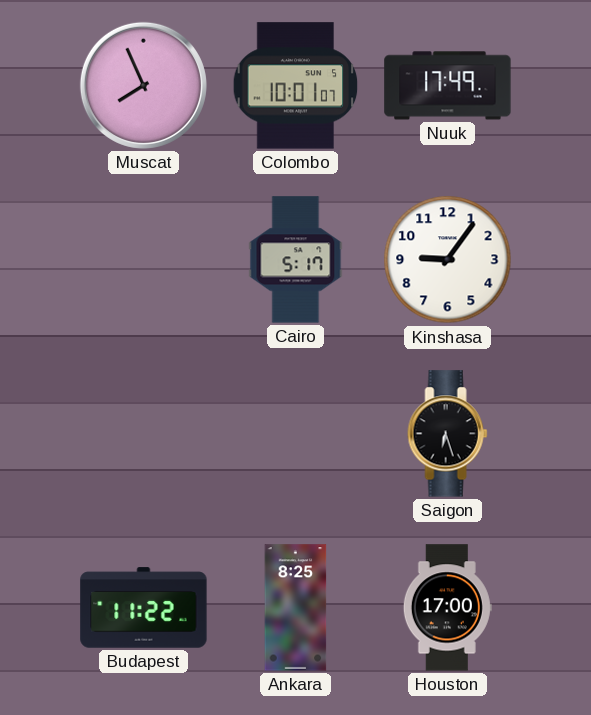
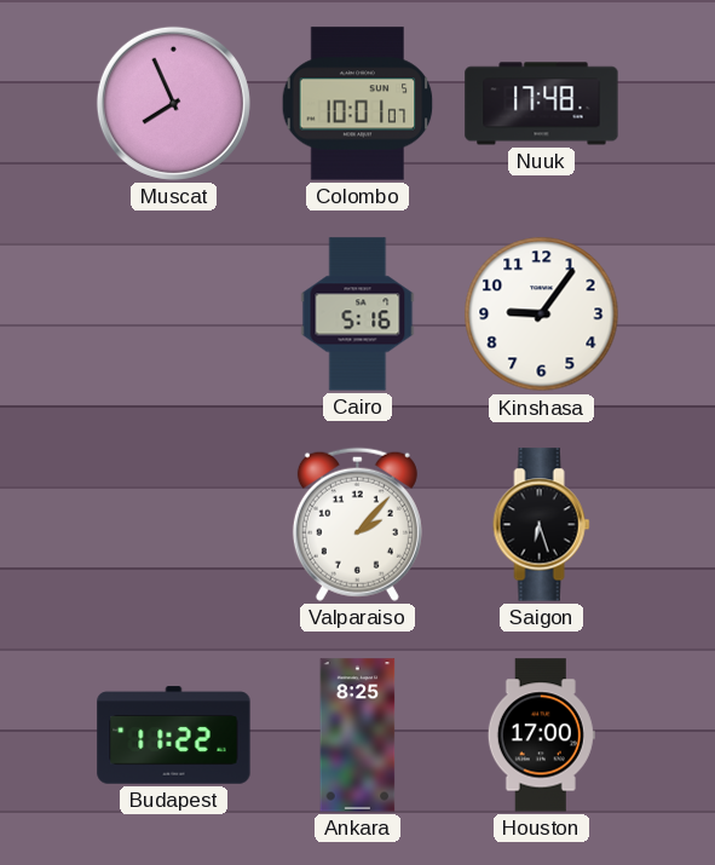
Nuuk: 17:49 -> 17:48
Cairo: 5:17 -> 5:16
Valparaiso: none -> 2:07
